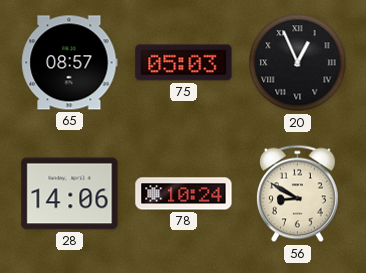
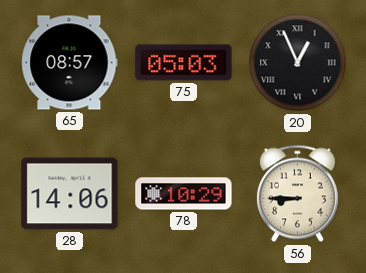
78: 10:24 -> 10:29
56: 8:50 -> 8:45
